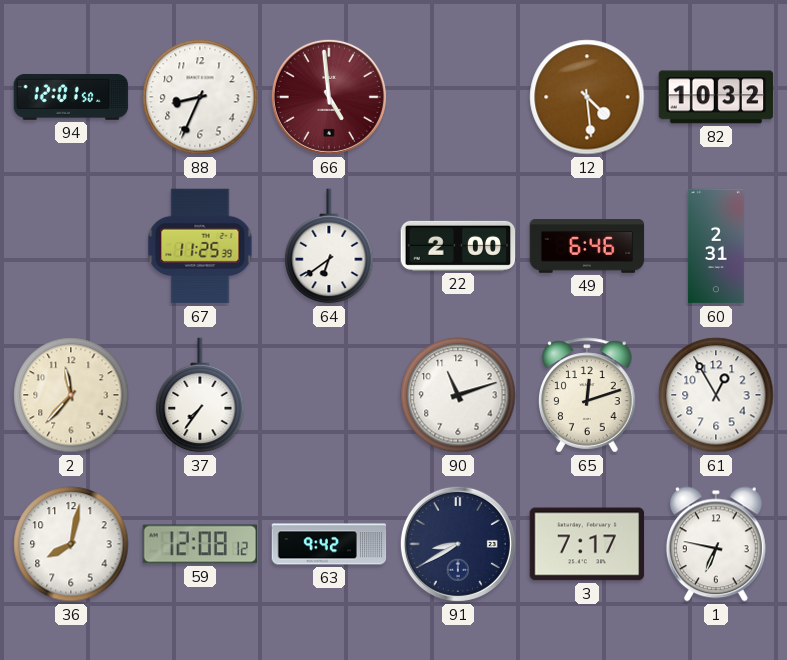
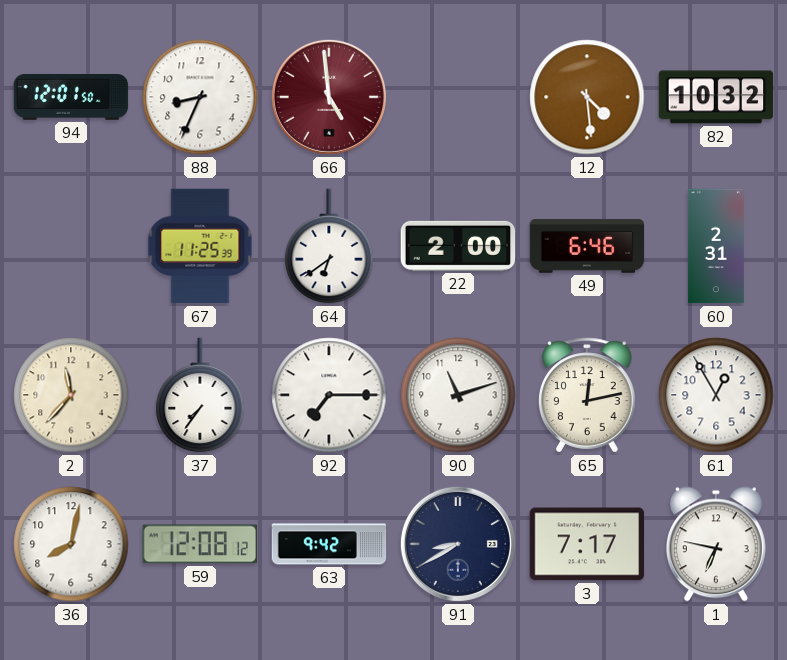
92: none -> 7:15
65: 12:12 -> 12:13
